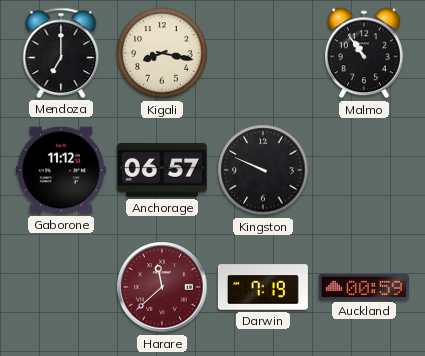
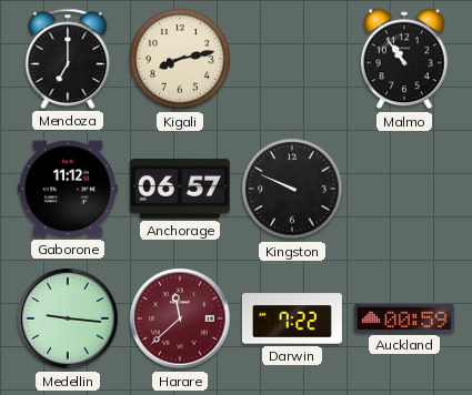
Kigali: 8:17 -> 8:13
Medellin: none -> 9:16
Darwin: 7:19 -> 7:22
